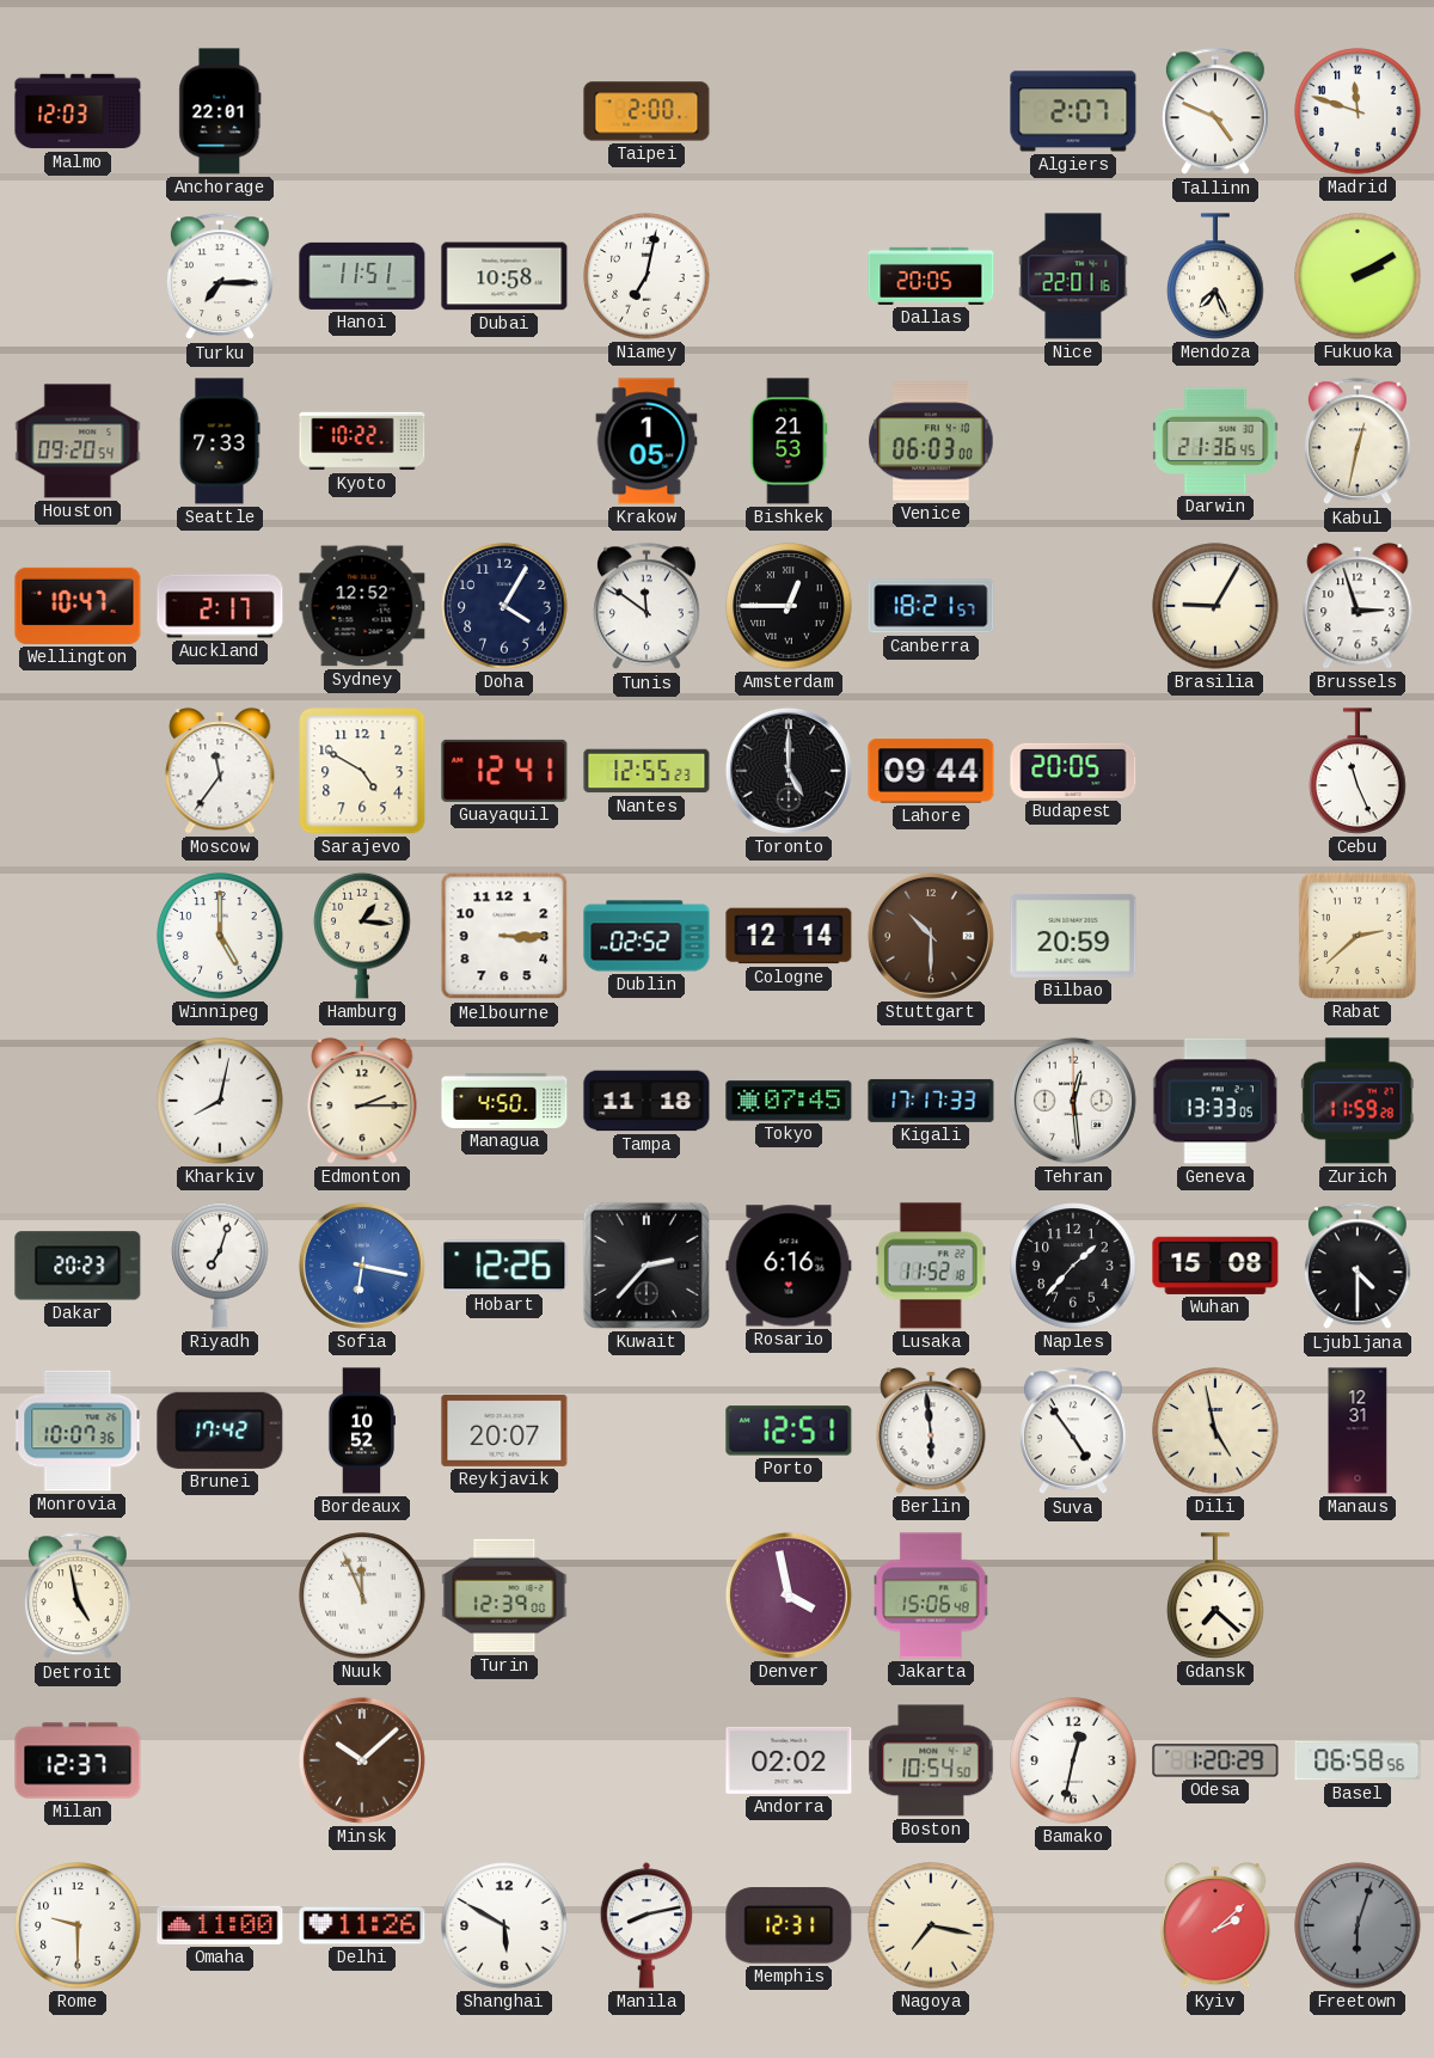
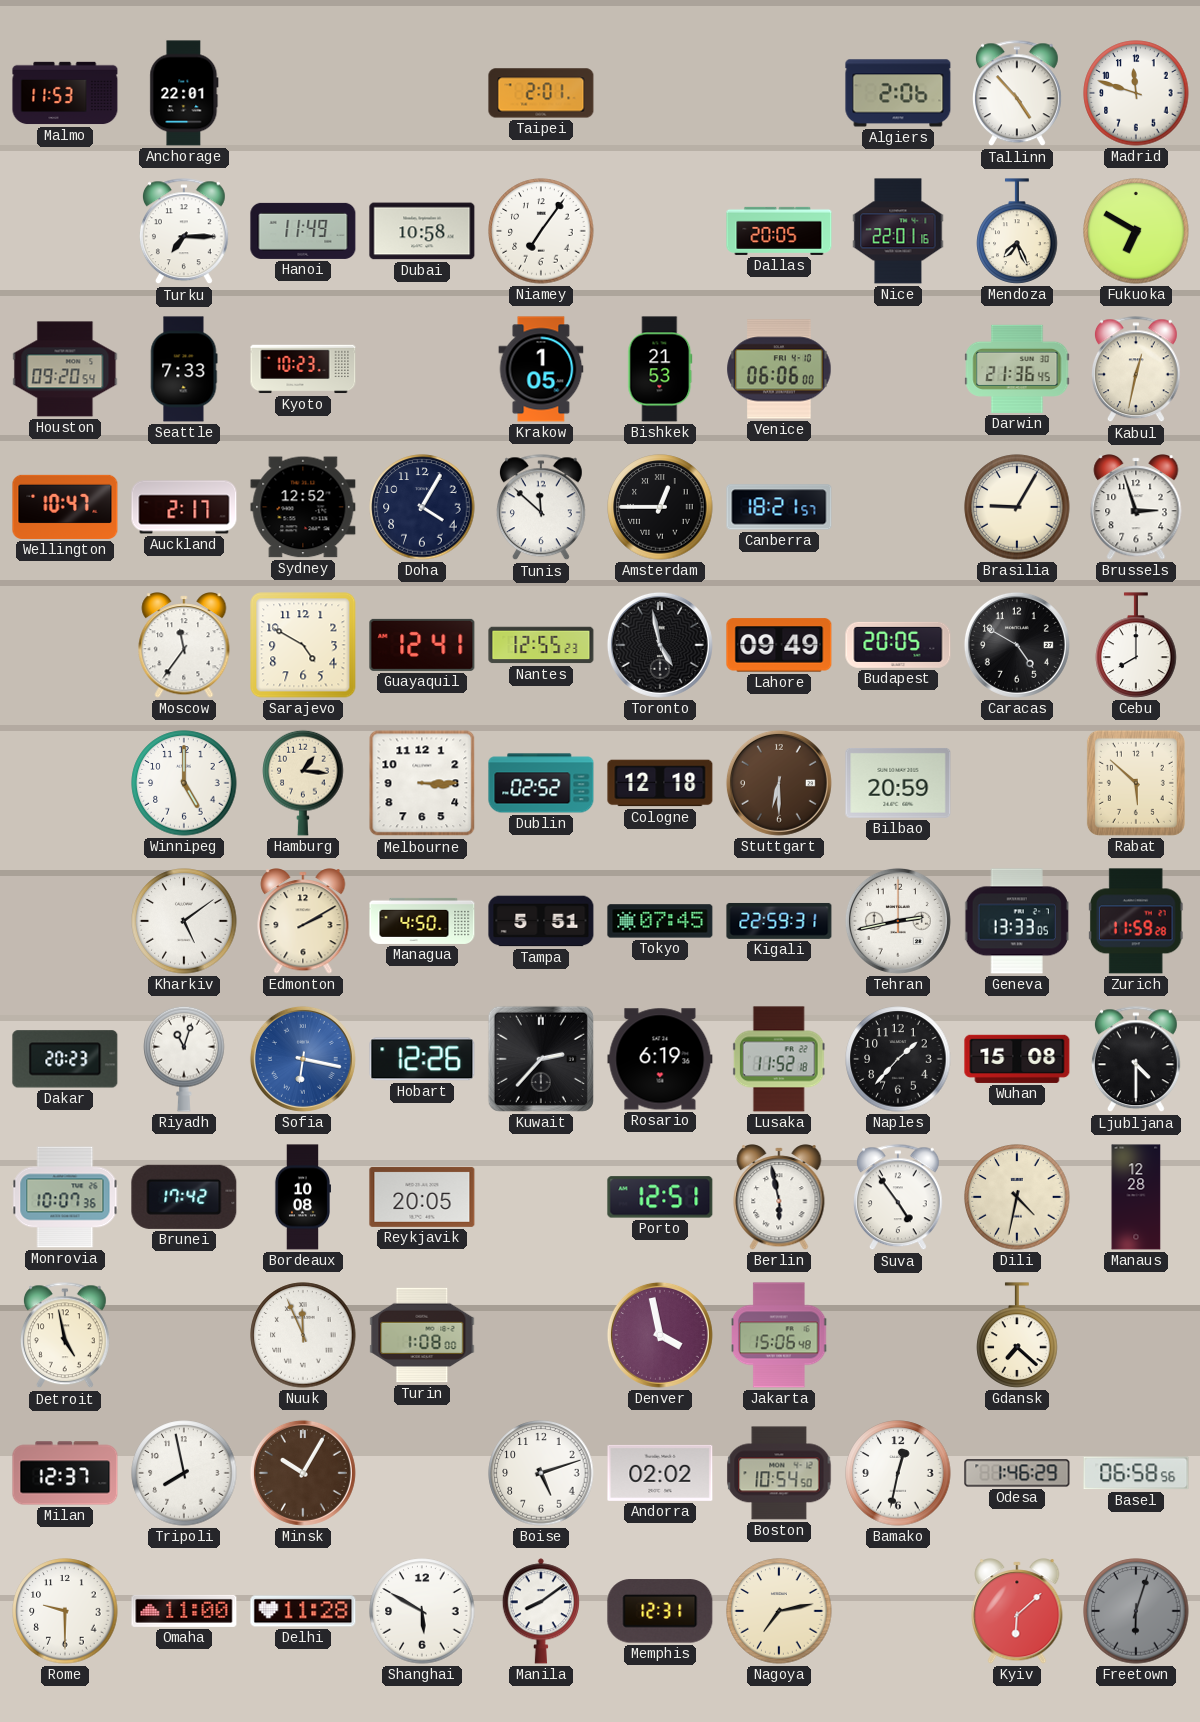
Malmo: 12:03 -> 11:53
Taipei: 2:00 -> 2:01
Algiers: 2:07 -> 2:06
Tallinn: 4:49 -> 4:53
Hanoi: 11:51 -> 11:49
Niamey: 7:02 -> 7:06
Fukuoka: 2:10 -> 6:50
Kyoto: 10:22 -> 10:23
Venice: 06:03 -> 06:06
Tunis: 11:51 -> 11:52
Toronto: 5:00 -> 4:58
Lahore: 09:44 -> 09:49
Caracas: none -> 4:50
Cebu: 11:26 -> 8:00
Cologne: 12:14 -> 12:18
Stuttgart: 10:30 -> 6:30
Rabat: 2:38 -> 5:52
Kharkiv: 8:02 -> 5:09
Edmonton: 2:15 -> 2:10
Tampa: 11:18 -> 5:51
Kigali: 17:17 -> 22:59
Tehran: 12:29 -> 2:43
Riyadh: 7:03 -> 11:03
Rosario: 6:16 -> 6:19
Bordeaux: 10:52 -> 10:08
Reykjavik: 20:07 -> 20:05
Berlin: 5:59 -> 5:58
Dili: 4:58 -> 4:32
Manaus: 12:31 -> 12:28
Turin: 12:39 -> 1:08
Tripoli: none -> 7:58
Minsk: 10:08 -> 10:05
Boise: none -> 5:12
Odesa: 1:20 -> 1:46
Delhi: 11:26 -> 11:28
Manila: 8:13 -> 8:09
Nagoya: 7:17 -> 7:13
Kyiv: 2:08 -> 6:08
